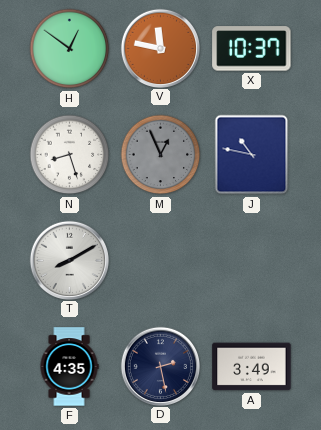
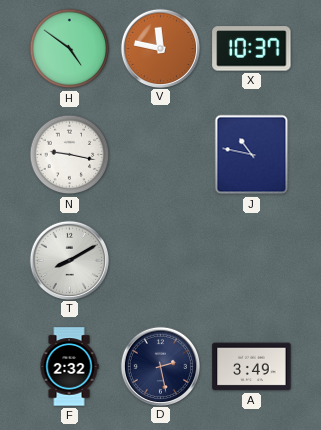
H: 12:51 -> 4:51
N: 8:27 -> 9:17
M: 12:56 -> none
F: 4:35 -> 2:32
